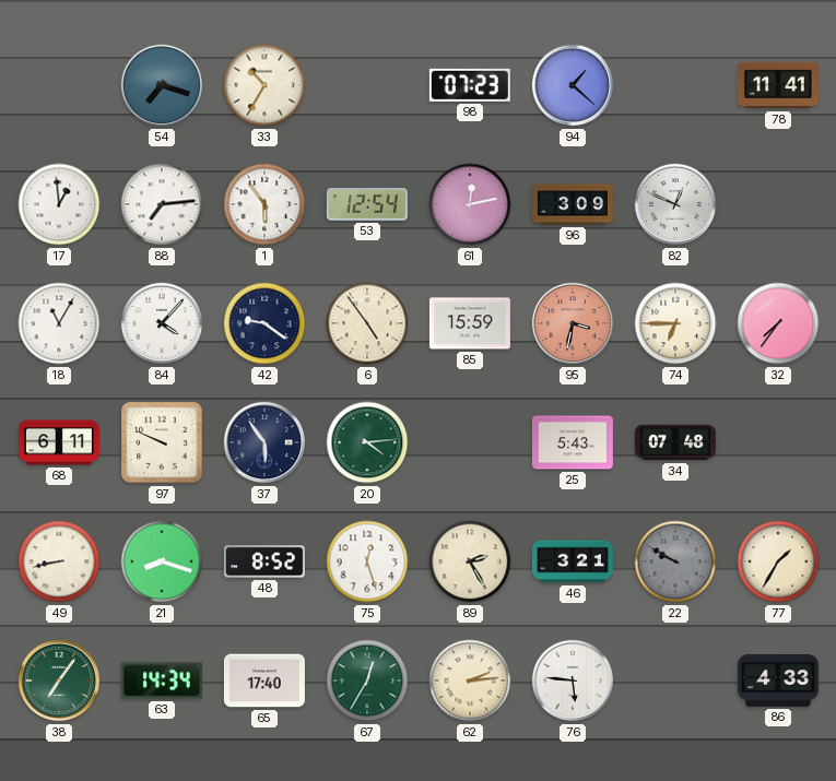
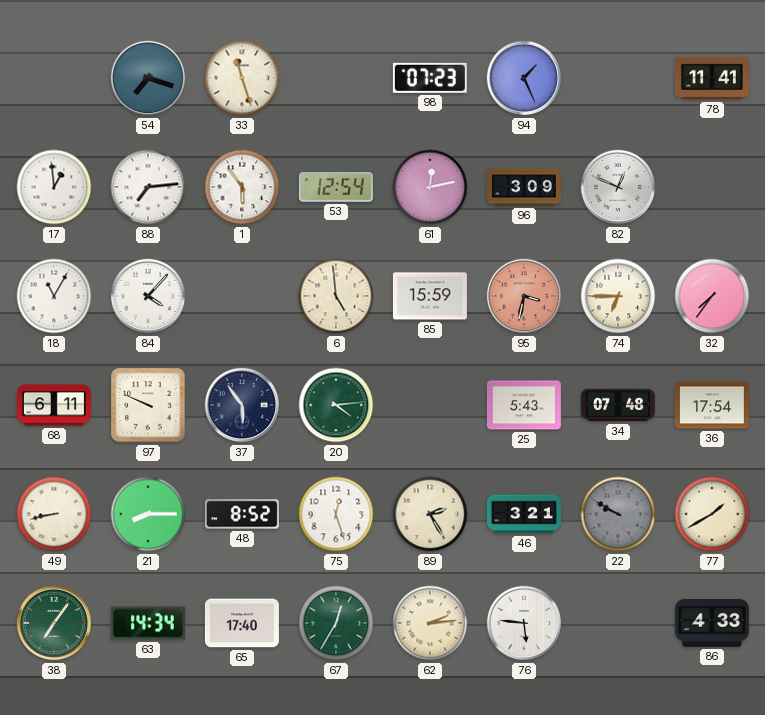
33: 10:35 -> 11:27
94: 1:22 -> 1:26
42: 9:21 -> none
6: 4:54 -> 4:59
36: none -> 17:54
21: 8:18 -> 8:15
77: 1:35 -> 1:40
